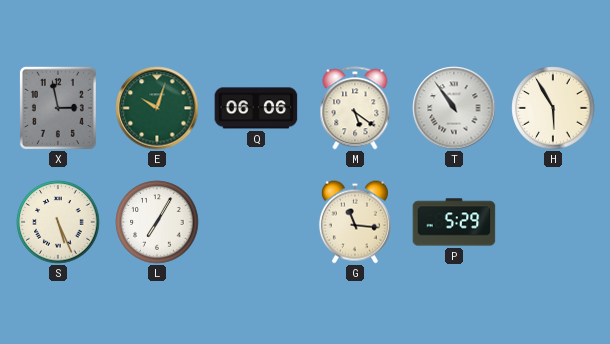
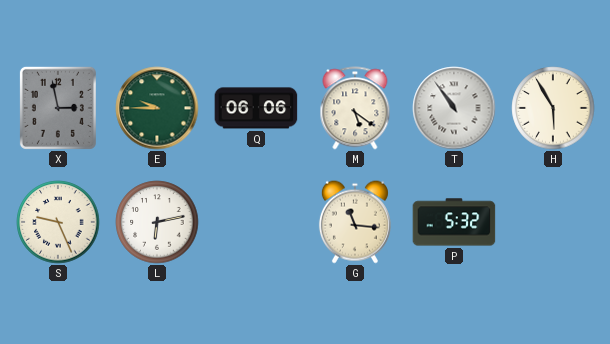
E: 10:03 -> 9:45
S: 5:26 -> 9:26
L: 7:05 -> 6:13
P: 5:29 -> 5:32
